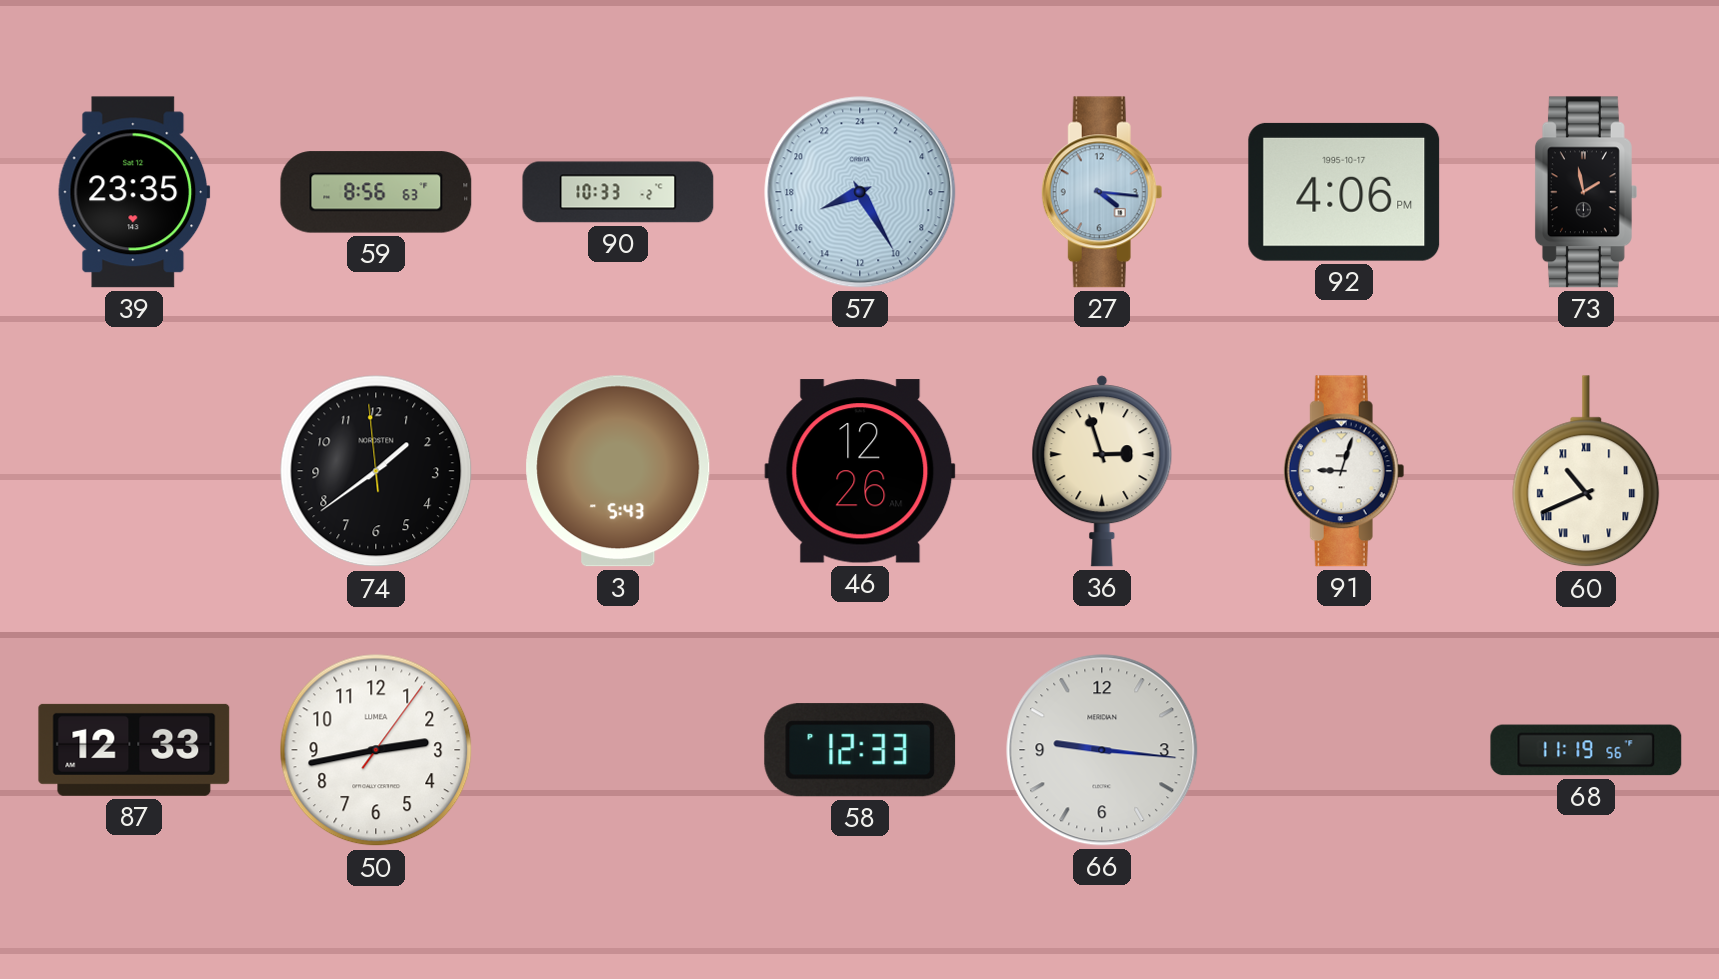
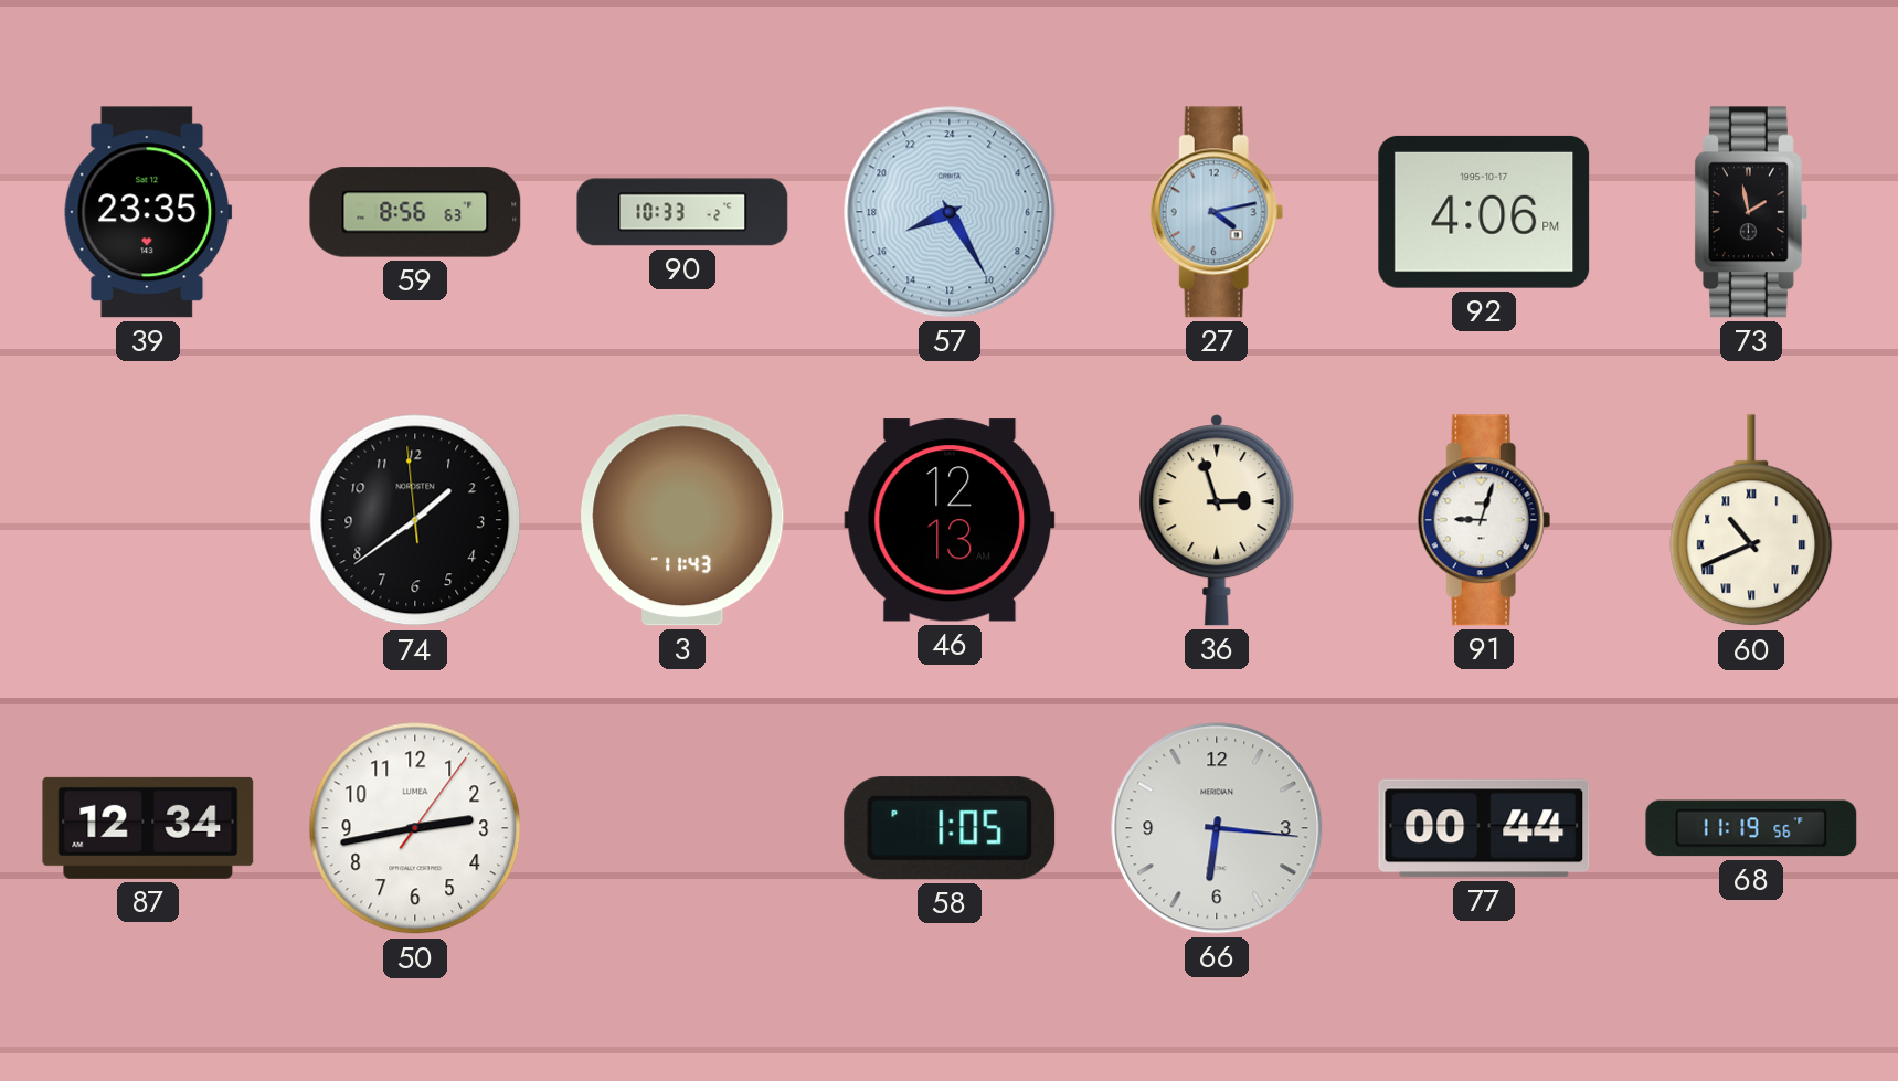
27: 4:16 -> 4:13
3: 5:43 -> 11:43
46: 12:26 -> 12:13
87: 12:33 -> 12:34
58: 12:33 -> 1:05
66: 9:16 -> 6:16
77: none -> 00:44
